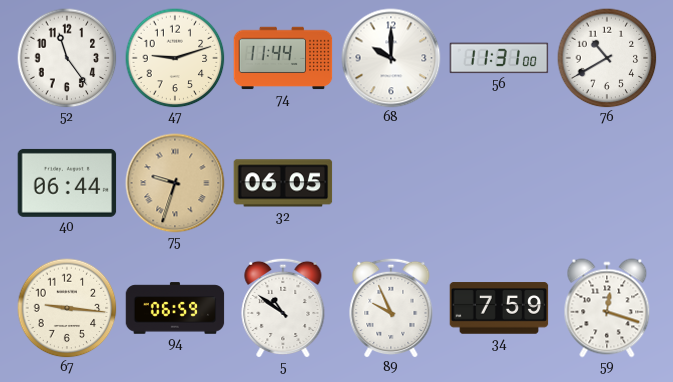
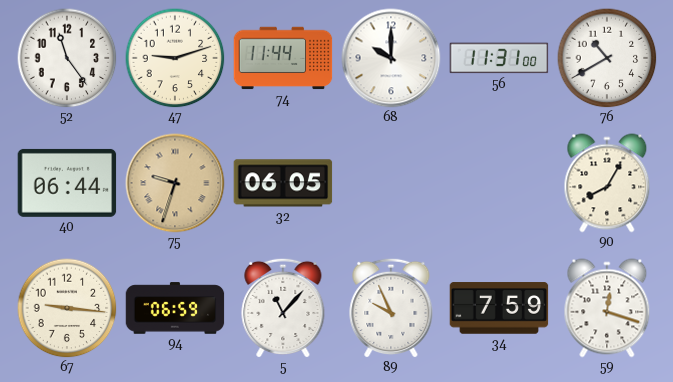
90: none -> 8:05
5: 10:51 -> 11:07
